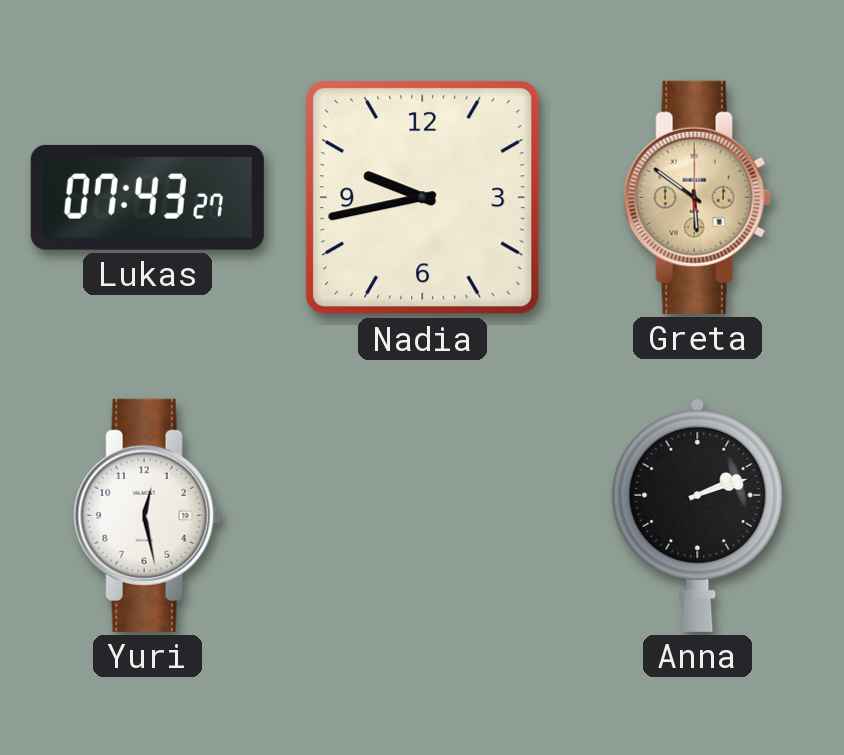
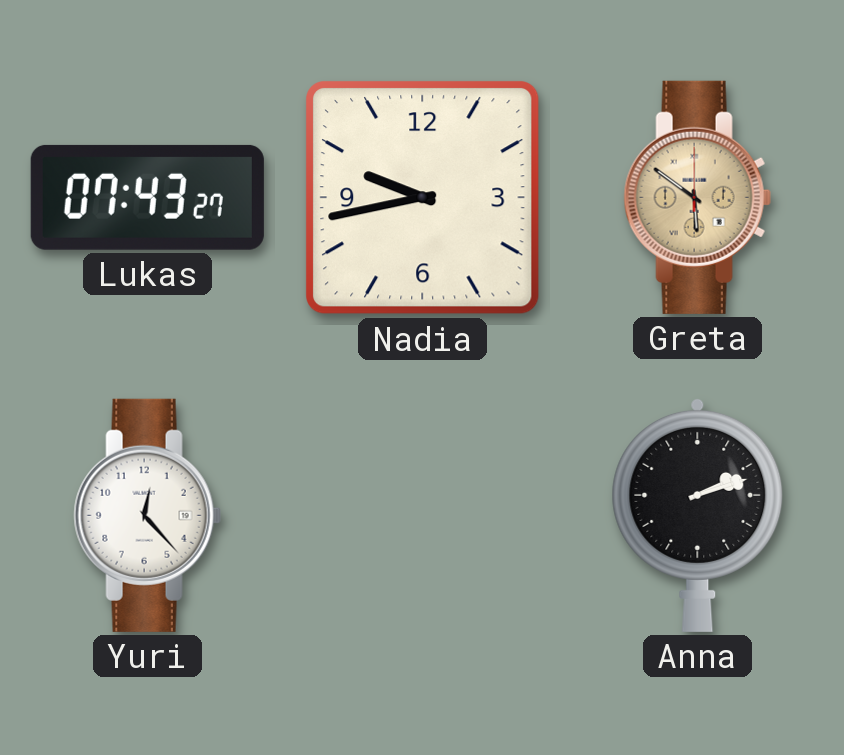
Yuri: 12:28 -> 12:23
